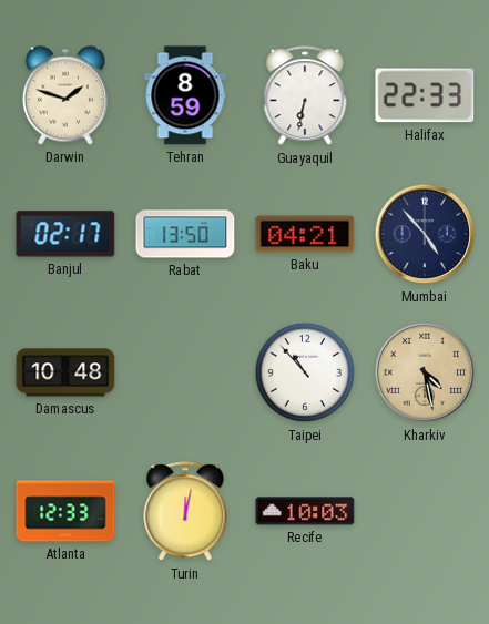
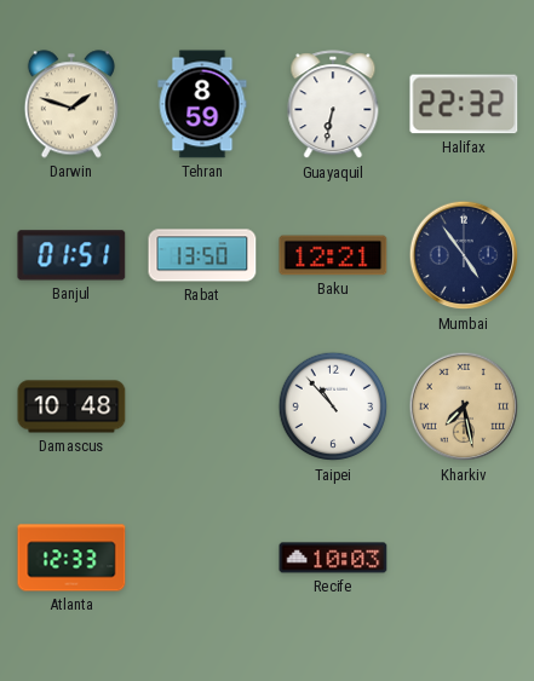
Halifax: 22:33 -> 22:32
Banjul: 02:17 -> 01:51
Baku: 04:21 -> 12:21
Mumbai: 4:53 -> 4:54
Kharkiv: 4:28 -> 7:28
Turin: 12:02 -> none
